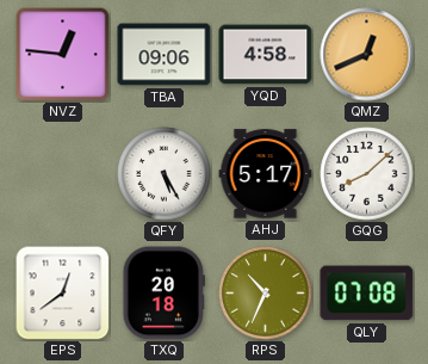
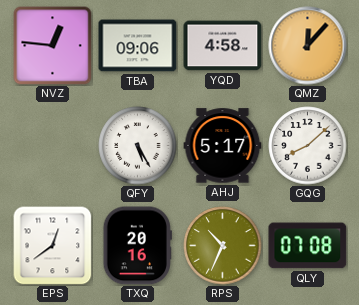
QMZ: 12:41 -> 12:07
TXQ: 20:18 -> 20:16
